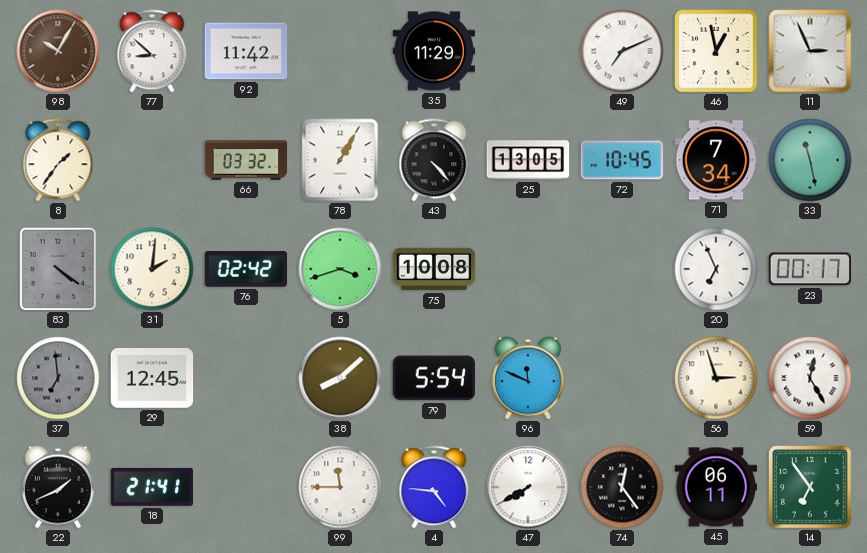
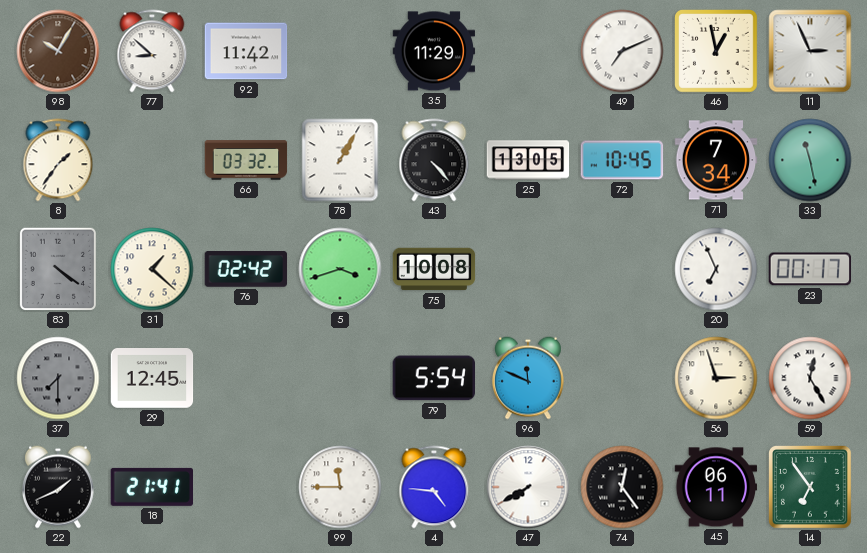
31: 2:01 -> 1:22
37: 6:59 -> 7:30
38: 8:08 -> none
